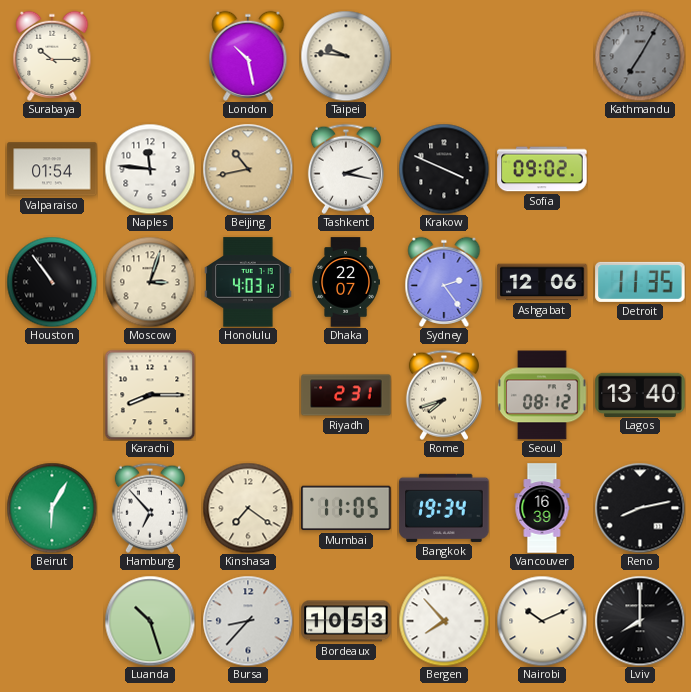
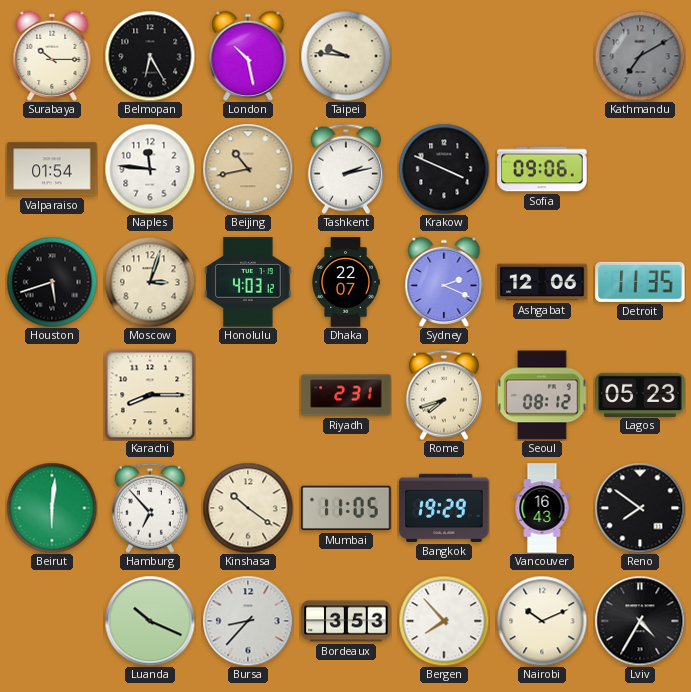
Belmopan: none -> 6:25
Kathmandu: 7:05 -> 7:10
Tashkent: 2:17 -> 2:13
Sofia: 09:02 -> 09:06
Houston: 10:54 -> 5:42
Sydney: 2:24 -> 2:19
Lagos: 13:40 -> 05:23
Beirut: 6:05 -> 6:01
Kinshasa: 7:21 -> 10:21
Bangkok: 19:34 -> 19:29
Vancouver: 16:39 -> 16:43
Reno: 8:13 -> 7:51
Luanda: 10:27 -> 10:19
Bordeaux: 10:53 -> 3:53
Lviv: 8:00 -> 4:35
